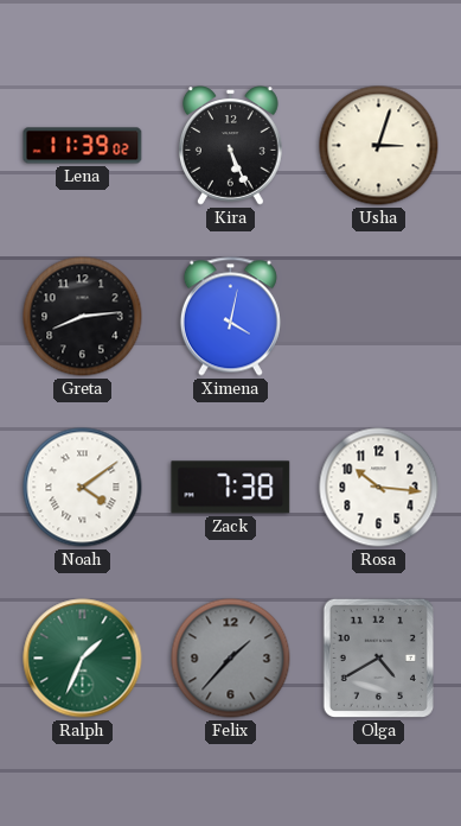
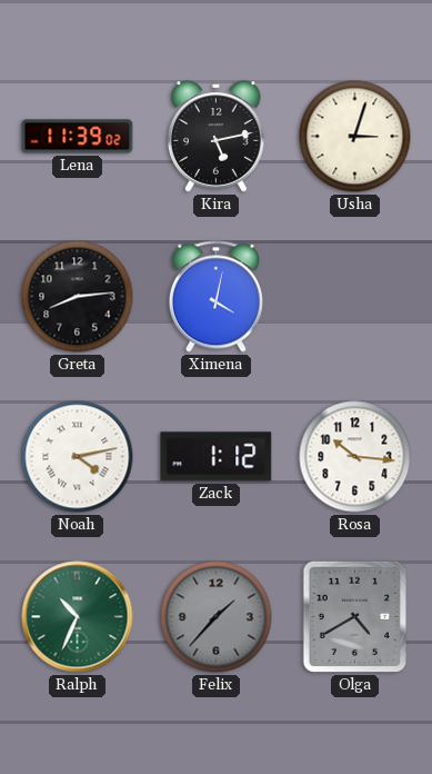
Kira: 5:26 -> 5:13
Noah: 4:09 -> 4:13
Zack: 7:38 -> 1:12
Ralph: 1:34 -> 10:34
